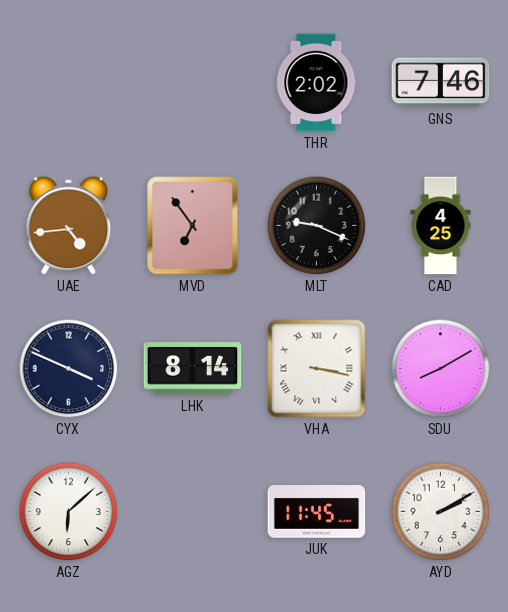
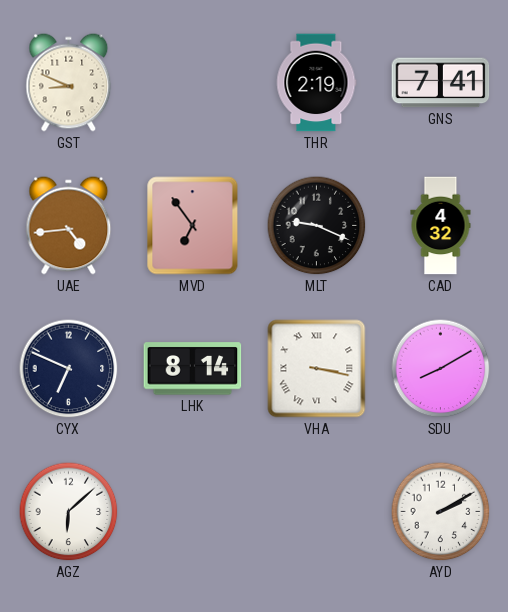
GST: none -> 8:49
THR: 2:02 -> 2:19
GNS: 7:46 -> 7:41
CAD: 4:25 -> 4:32
CYX: 3:49 -> 6:49
JUK: 11:45 -> none
